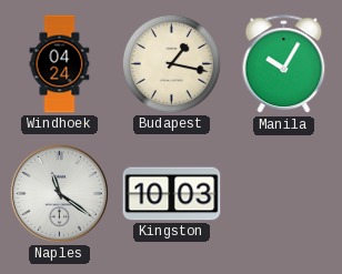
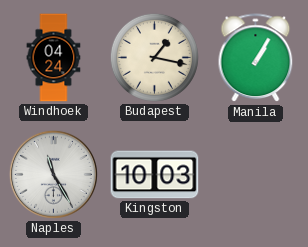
Manila: 10:05 -> 1:05
Naples: 11:21 -> 11:25
